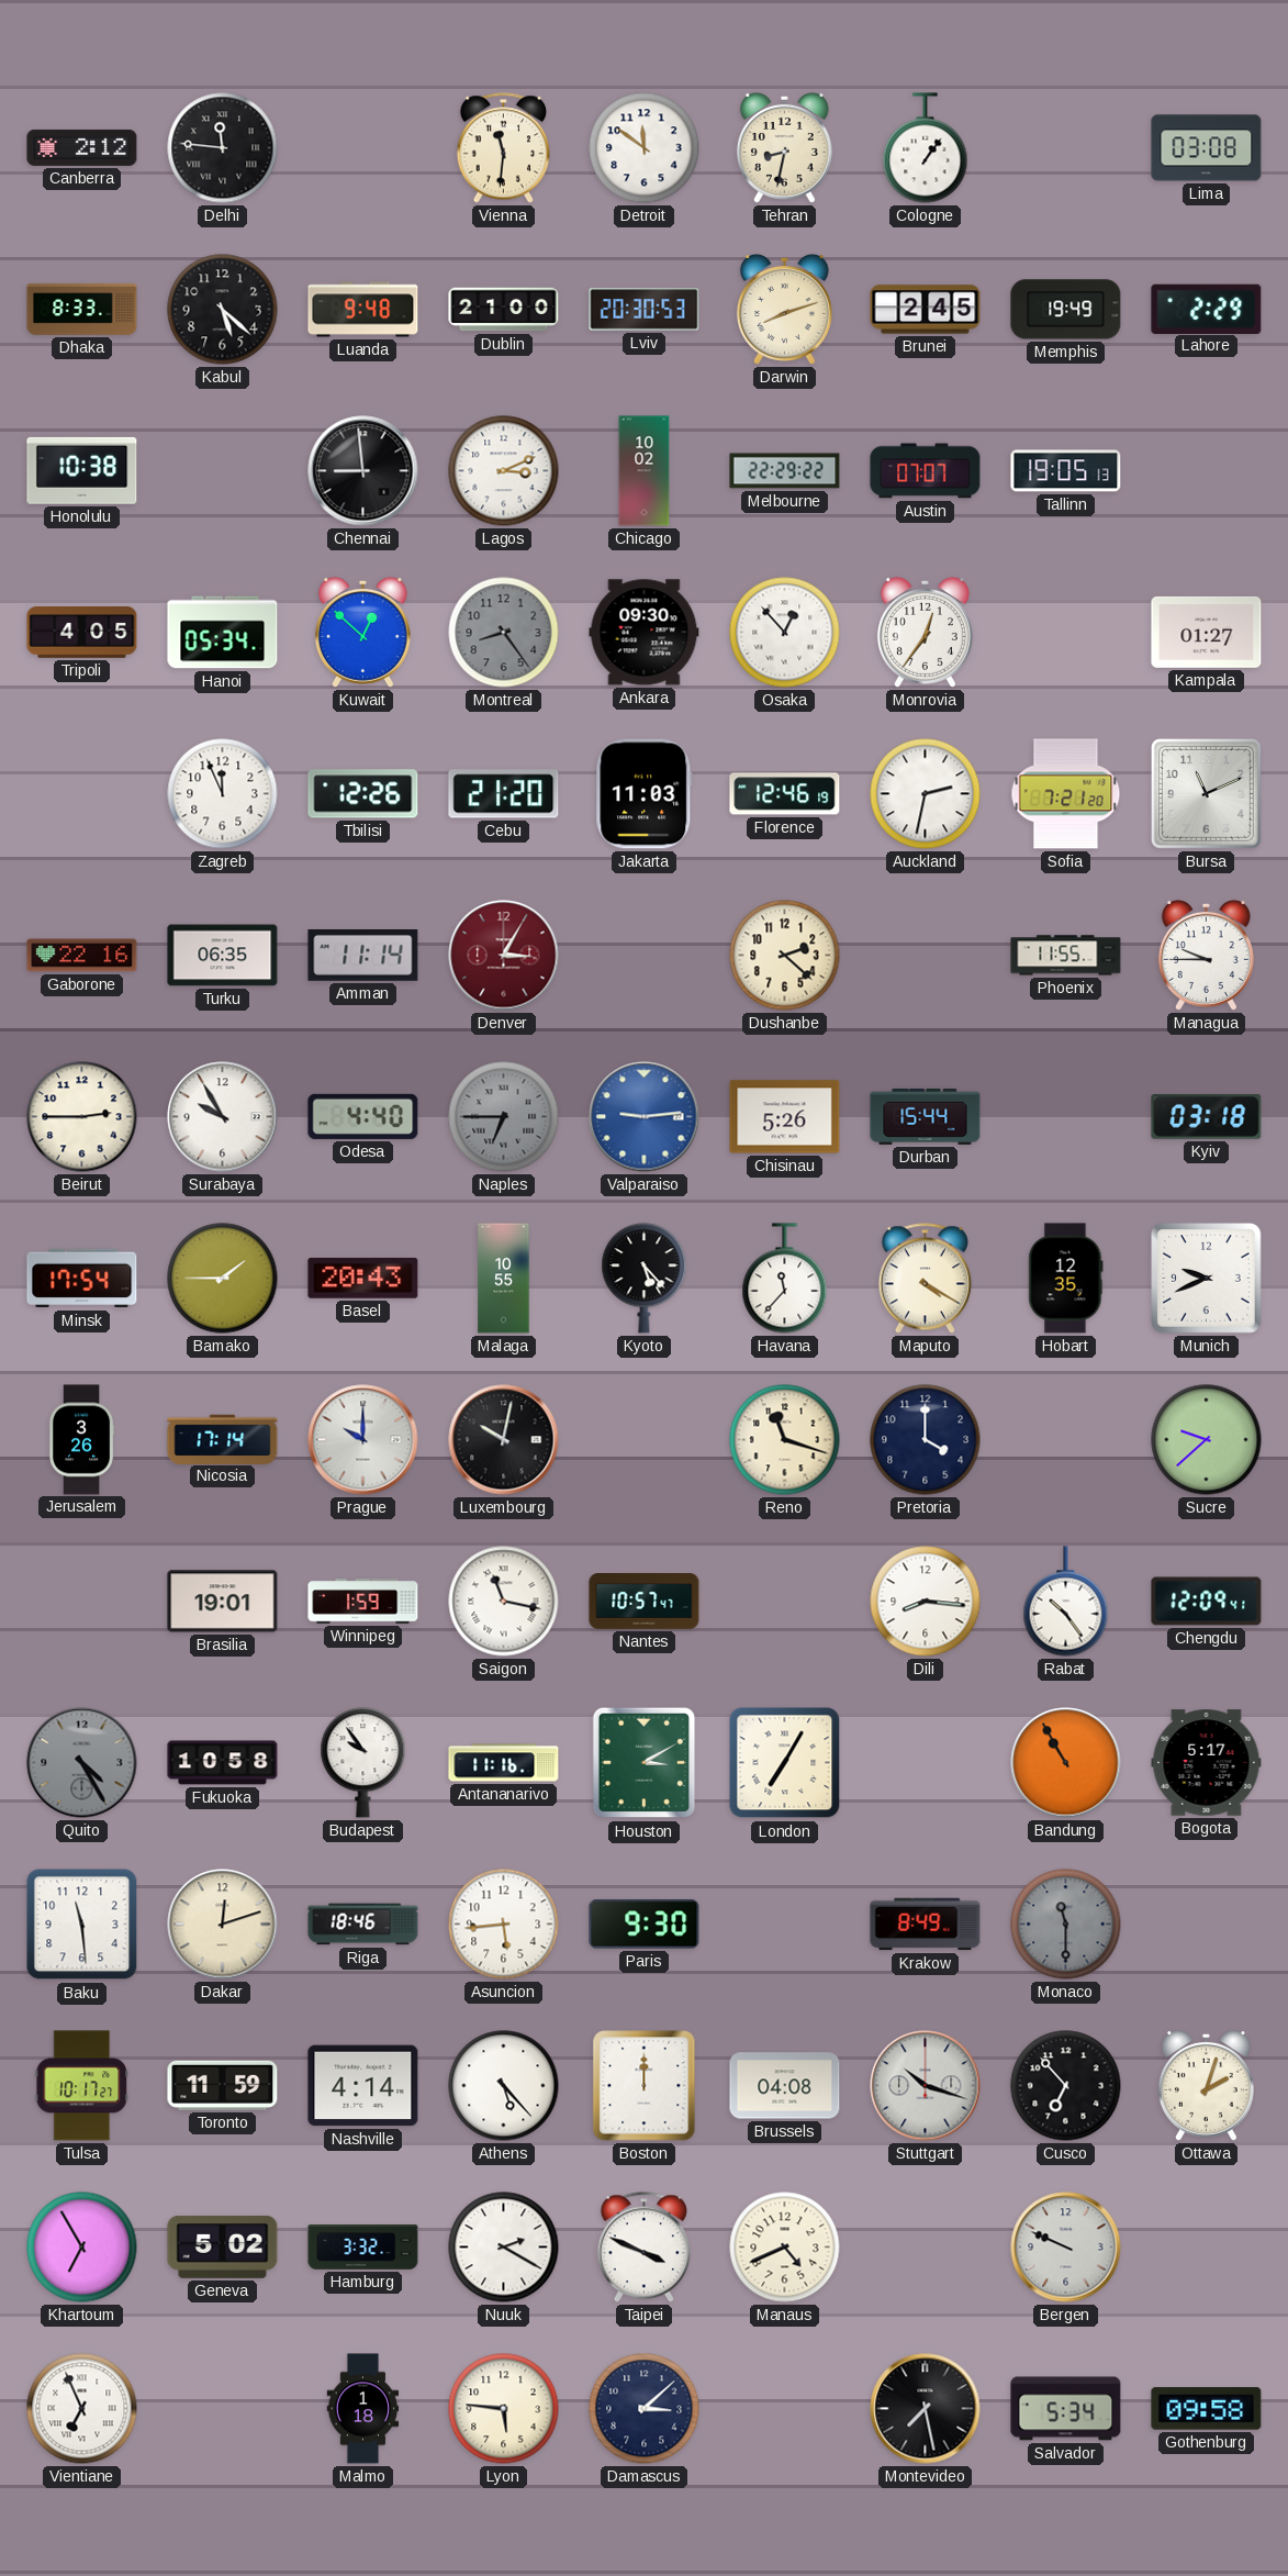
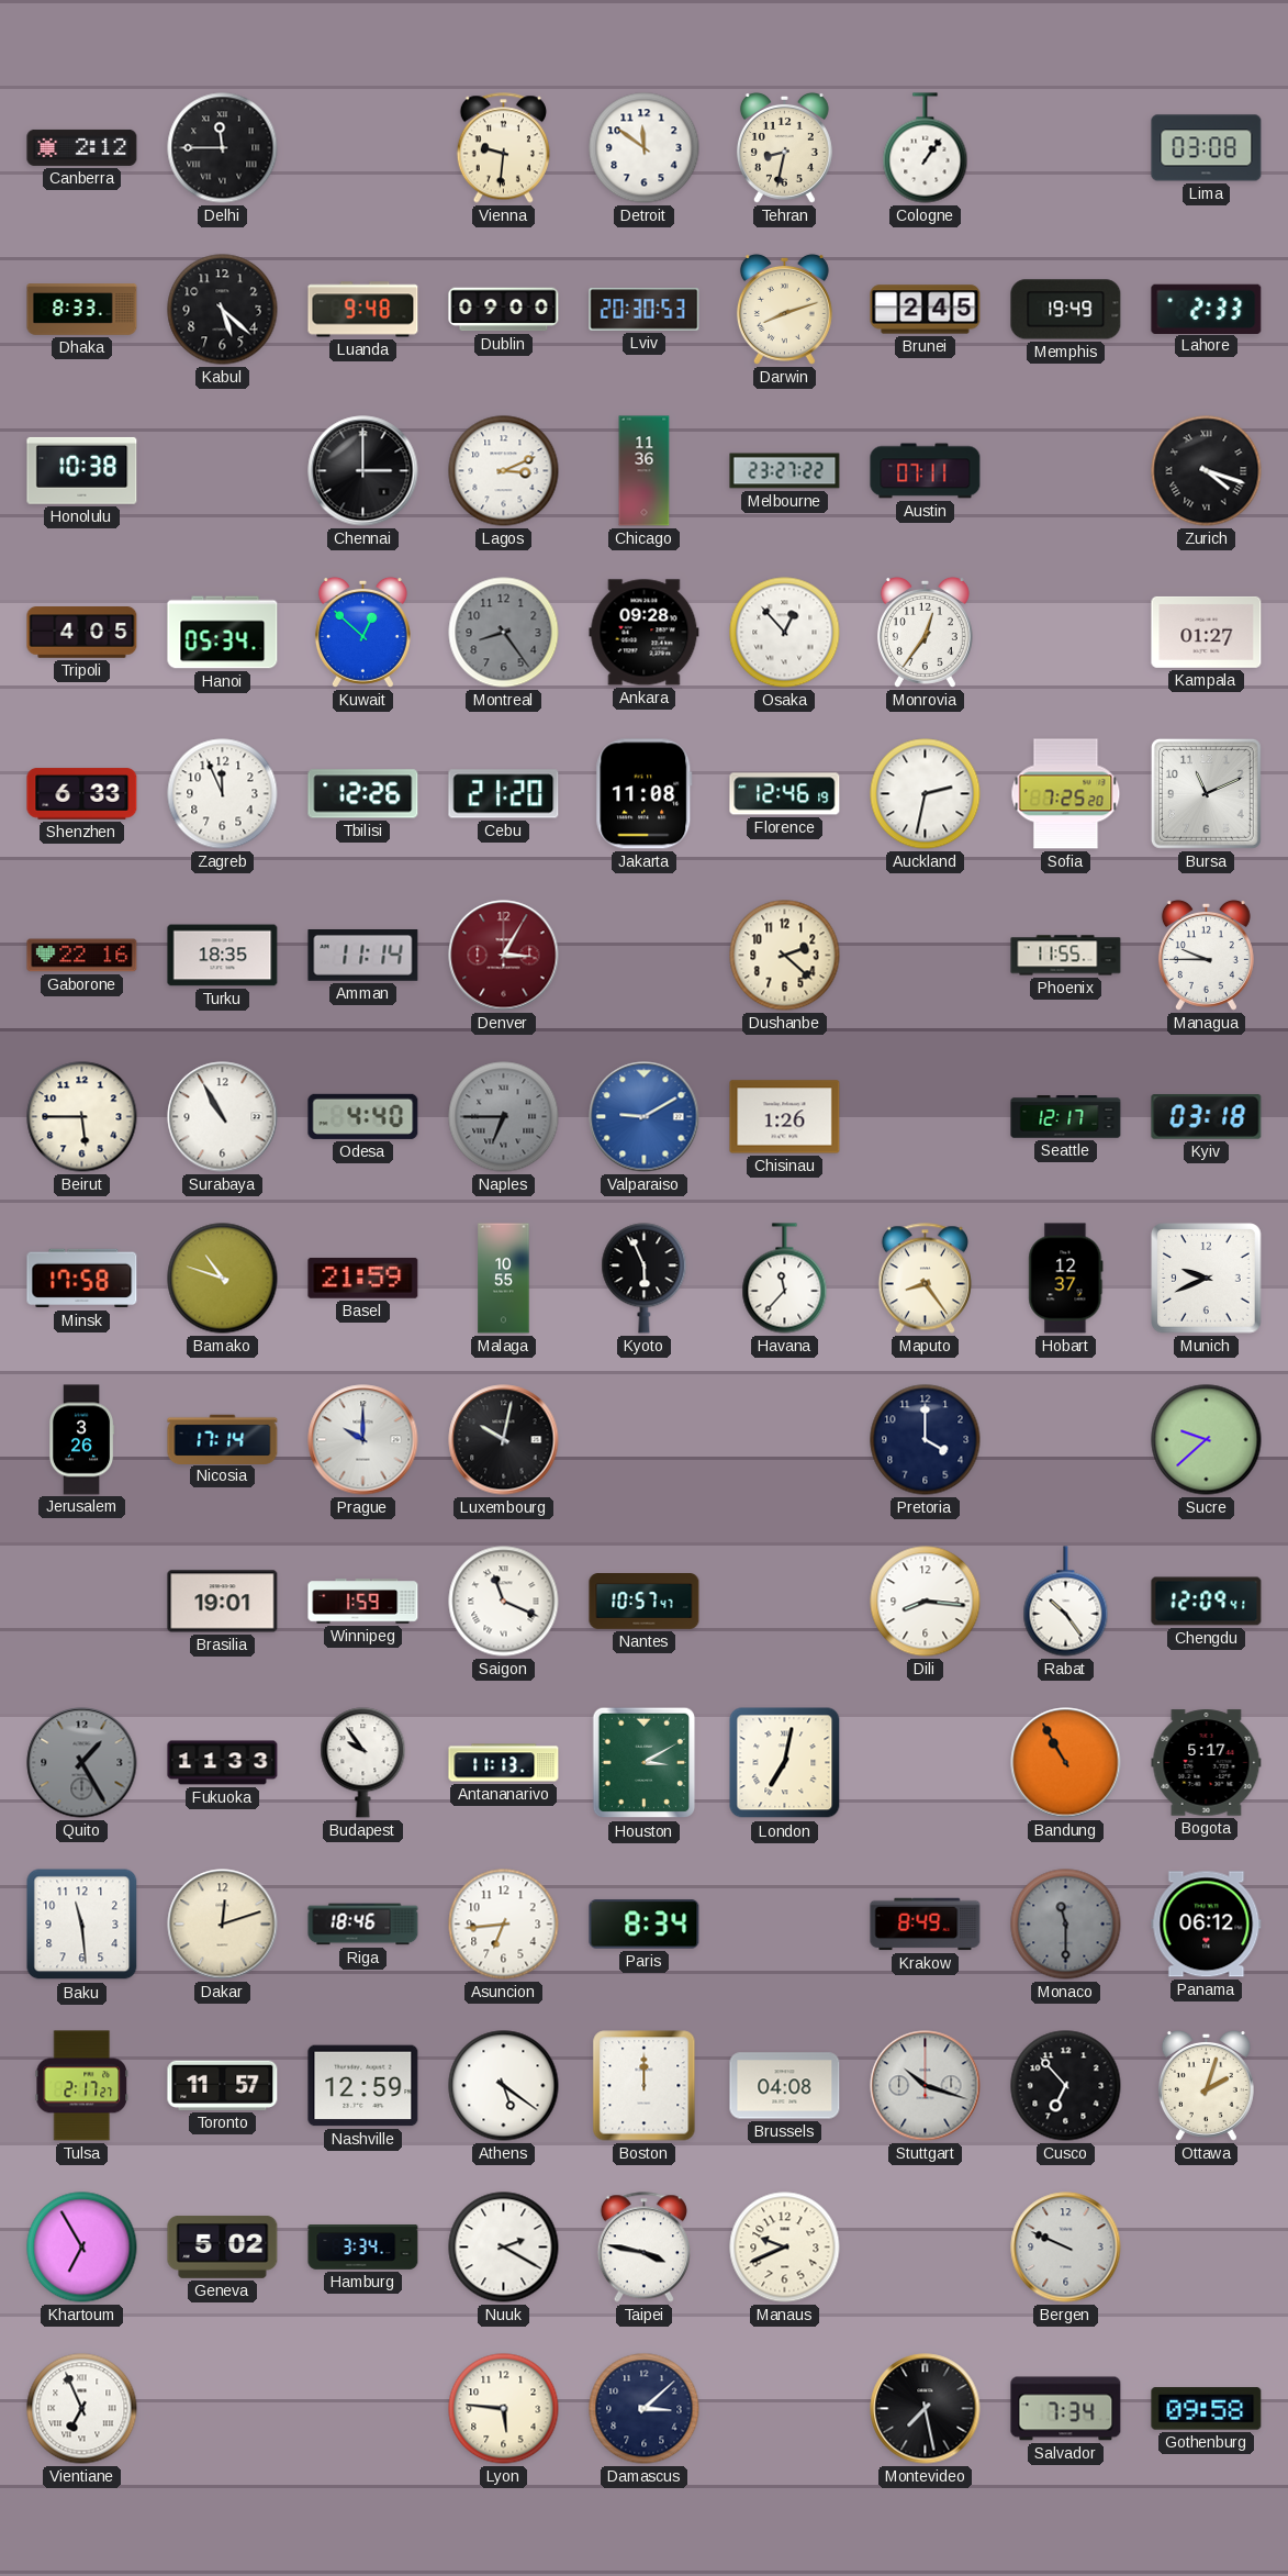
Delhi: 11:46 -> 11:45
Vienna: 11:31 -> 9:31
Dublin: 21:00 -> 09:00
Lahore: 2:29 -> 2:33
Chennai: 8:59 -> 3:00
Chicago: 10:02 -> 11:36
Melbourne: 22:29 -> 23:27
Austin: 07:07 -> 07:11
Tallinn: 19:05 -> none
Zurich: none -> 4:18
Ankara: 09:30 -> 09:28
Shenzhen: none -> 6:33
Jakarta: 11:03 -> 11:08
Sofia: 7:21 -> 7:25
Turku: 06:35 -> 18:35
Beirut: 2:45 -> 5:45
Surabaya: 9:55 -> 10:55
Valparaiso: 9:14 -> 9:10
Chisinau: 5:26 -> 1:26
Durban: 15:44 -> none
Seattle: none -> 12:17
Minsk: 17:54 -> 17:58
Bamako: 1:45 -> 10:48
Basel: 20:43 -> 21:59
Kyoto: 5:23 -> 5:56
Maputo: 4:20 -> 8:24
Hobart: 12:35 -> 12:37
Reno: 11:18 -> none
Saigon: 11:17 -> 11:19
Quito: 4:25 -> 1:25
Fukuoka: 10:58 -> 11:33
Antananarivo: 11:16 -> 11:13
London: 7:05 -> 7:02
Asuncion: 5:44 -> 6:44
Paris: 9:30 -> 8:34
Panama: none -> 06:12
Tulsa: 10:17 -> 2:17
Toronto: 11:59 -> 11:57
Nashville: 4:14 -> 12:59
Athens: 5:23 -> 5:21
Hamburg: 3:32 -> 3:34
Taipei: 3:49 -> 3:47
Manaus: 4:41 -> 9:41
Malmo: 1:18 -> none
Salvador: 5:34 -> 7:34
